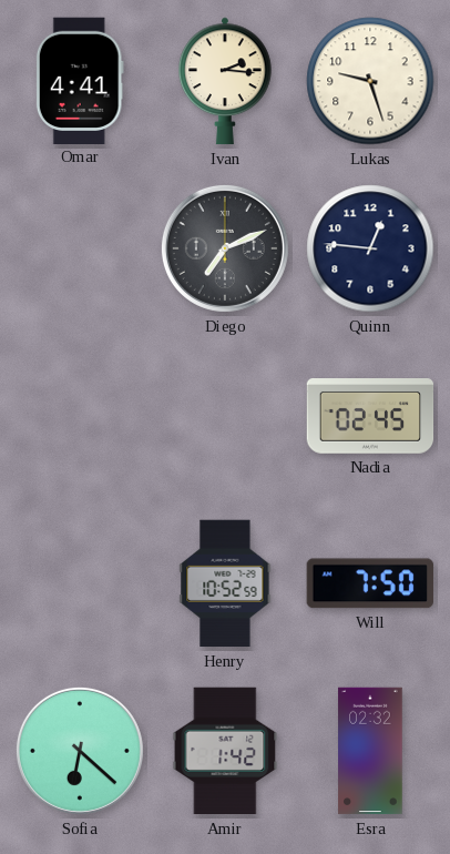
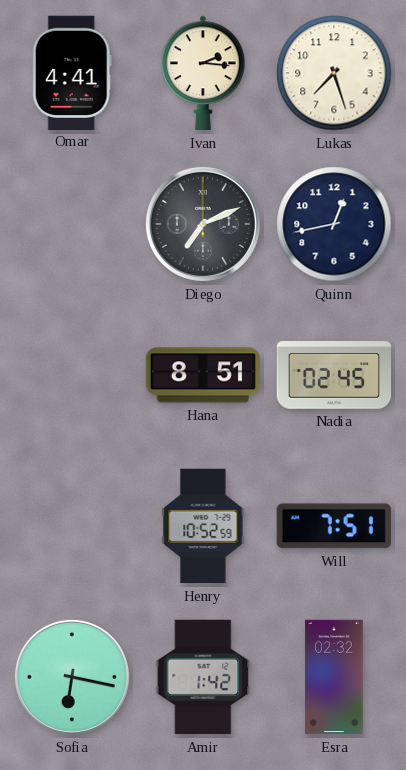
Lukas: 9:27 -> 7:27
Quinn: 12:46 -> 12:43
Hana: none -> 8:51
Will: 7:50 -> 7:51
Sofia: 6:22 -> 6:17
